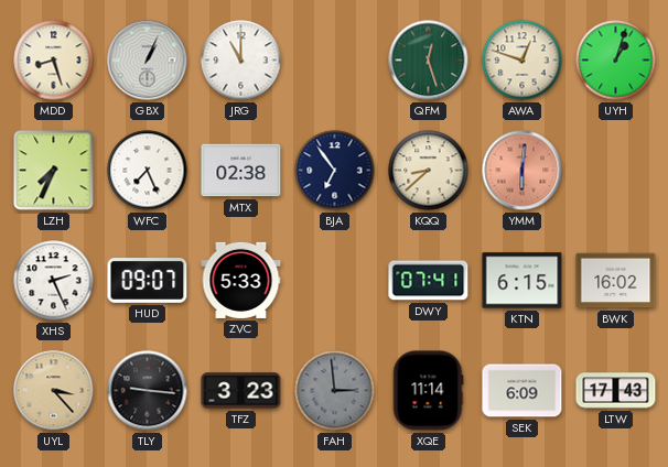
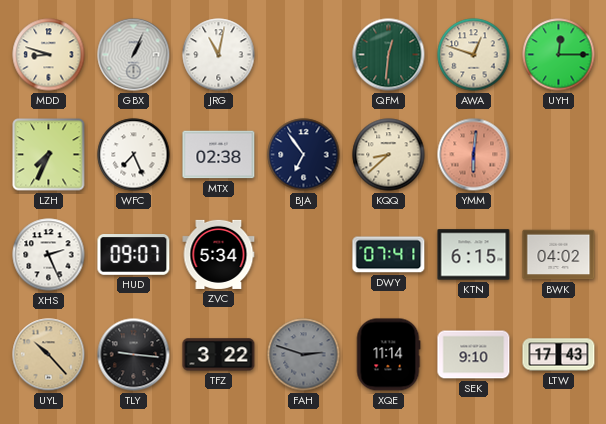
MDD: 8:27 -> 8:48
JRG: 11:00 -> 11:02
QFM: 12:27 -> 12:31
UYH: 1:03 -> 12:15
ZVC: 5:33 -> 5:34
BWK: 16:02 -> 04:02
UYL: 3:23 -> 10:23
TFZ: 3:23 -> 3:22
FAH: 2:59 -> 2:48
SEK: 6:09 -> 9:10
